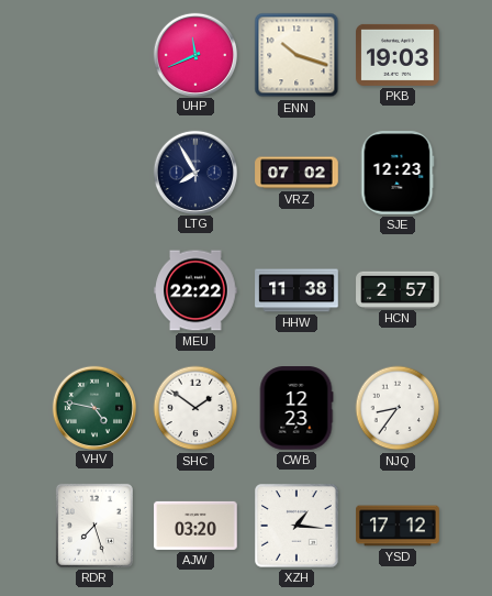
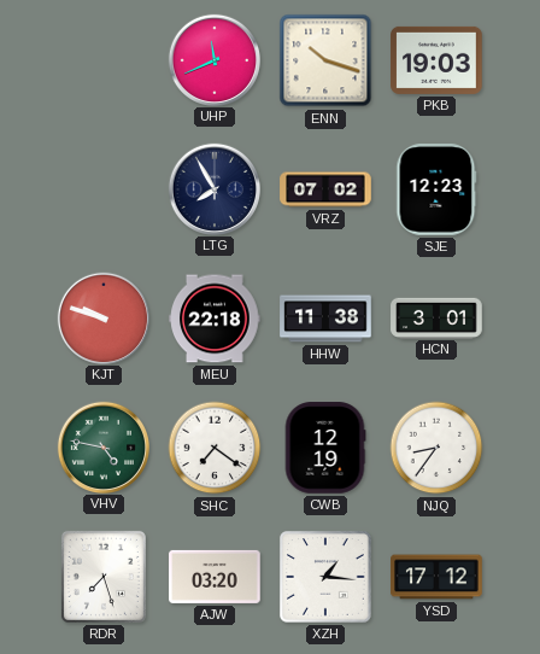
KJT: none -> 9:48
MEU: 22:22 -> 22:18
HCN: 2:57 -> 3:01
SHC: 1:51 -> 7:21
CWB: 12:23 -> 12:19
